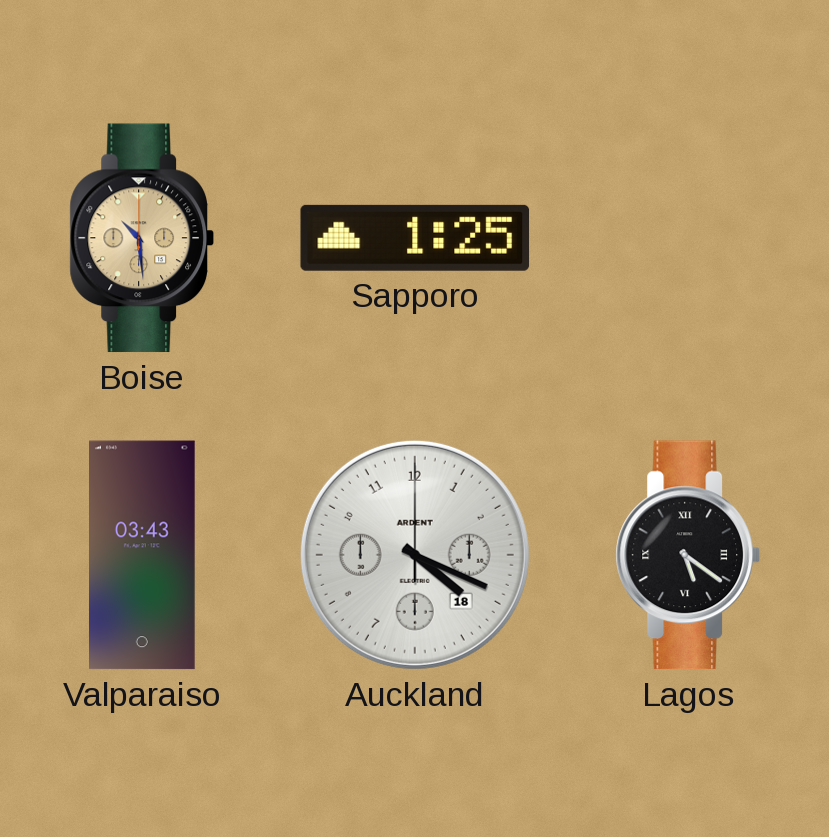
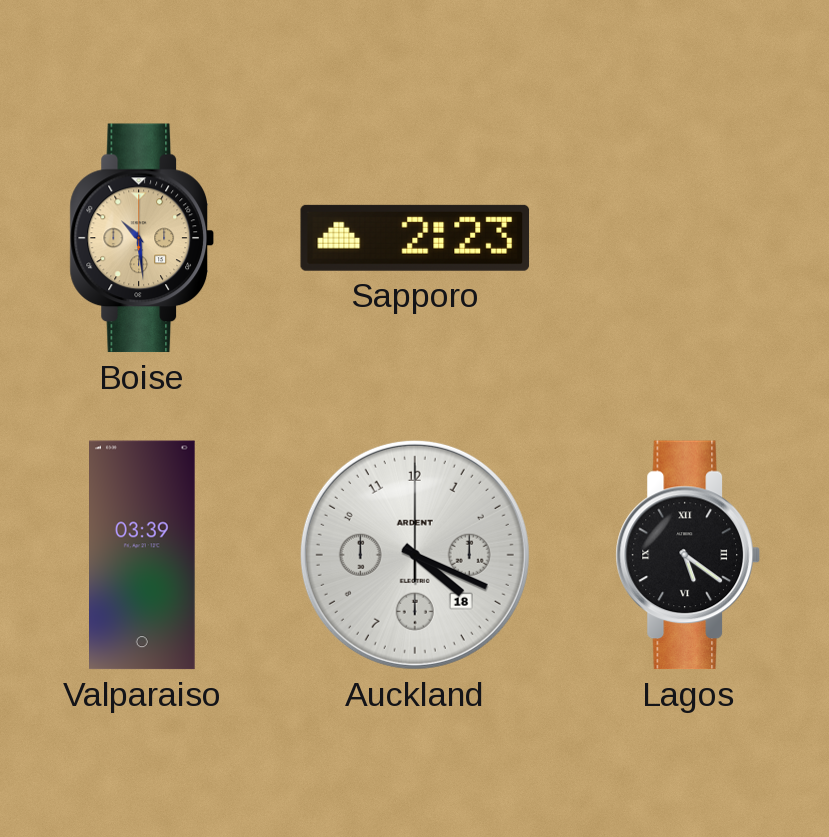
Sapporo: 1:25 -> 2:23
Valparaiso: 03:43 -> 03:39
